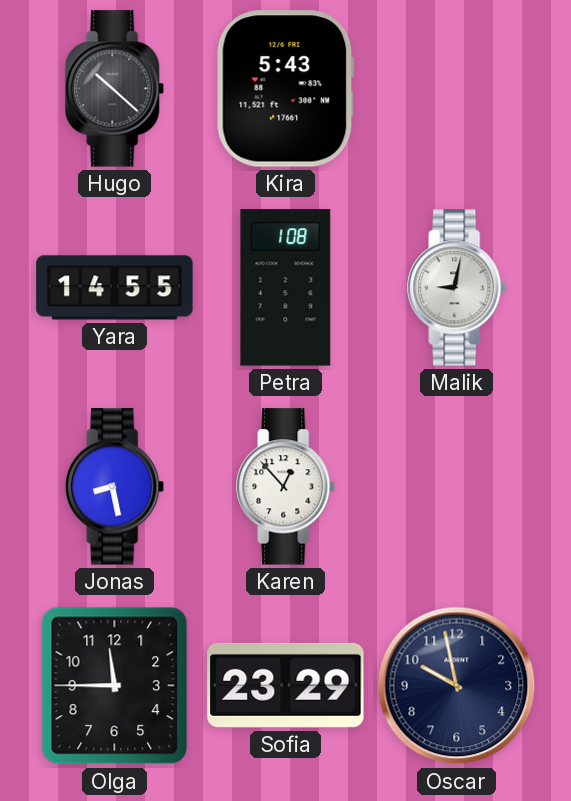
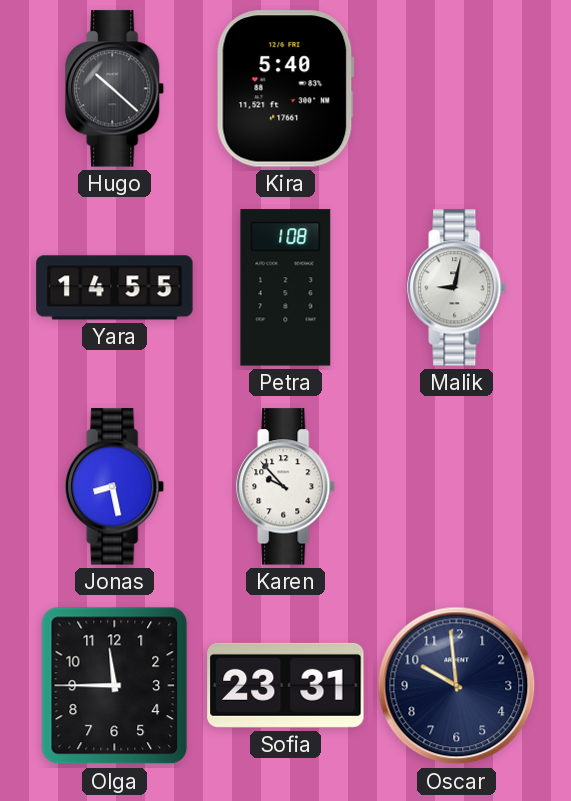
Kira: 5:43 -> 5:40
Karen: 12:53 -> 9:53
Sofia: 23:29 -> 23:31
Oscar: 9:58 -> 9:59
